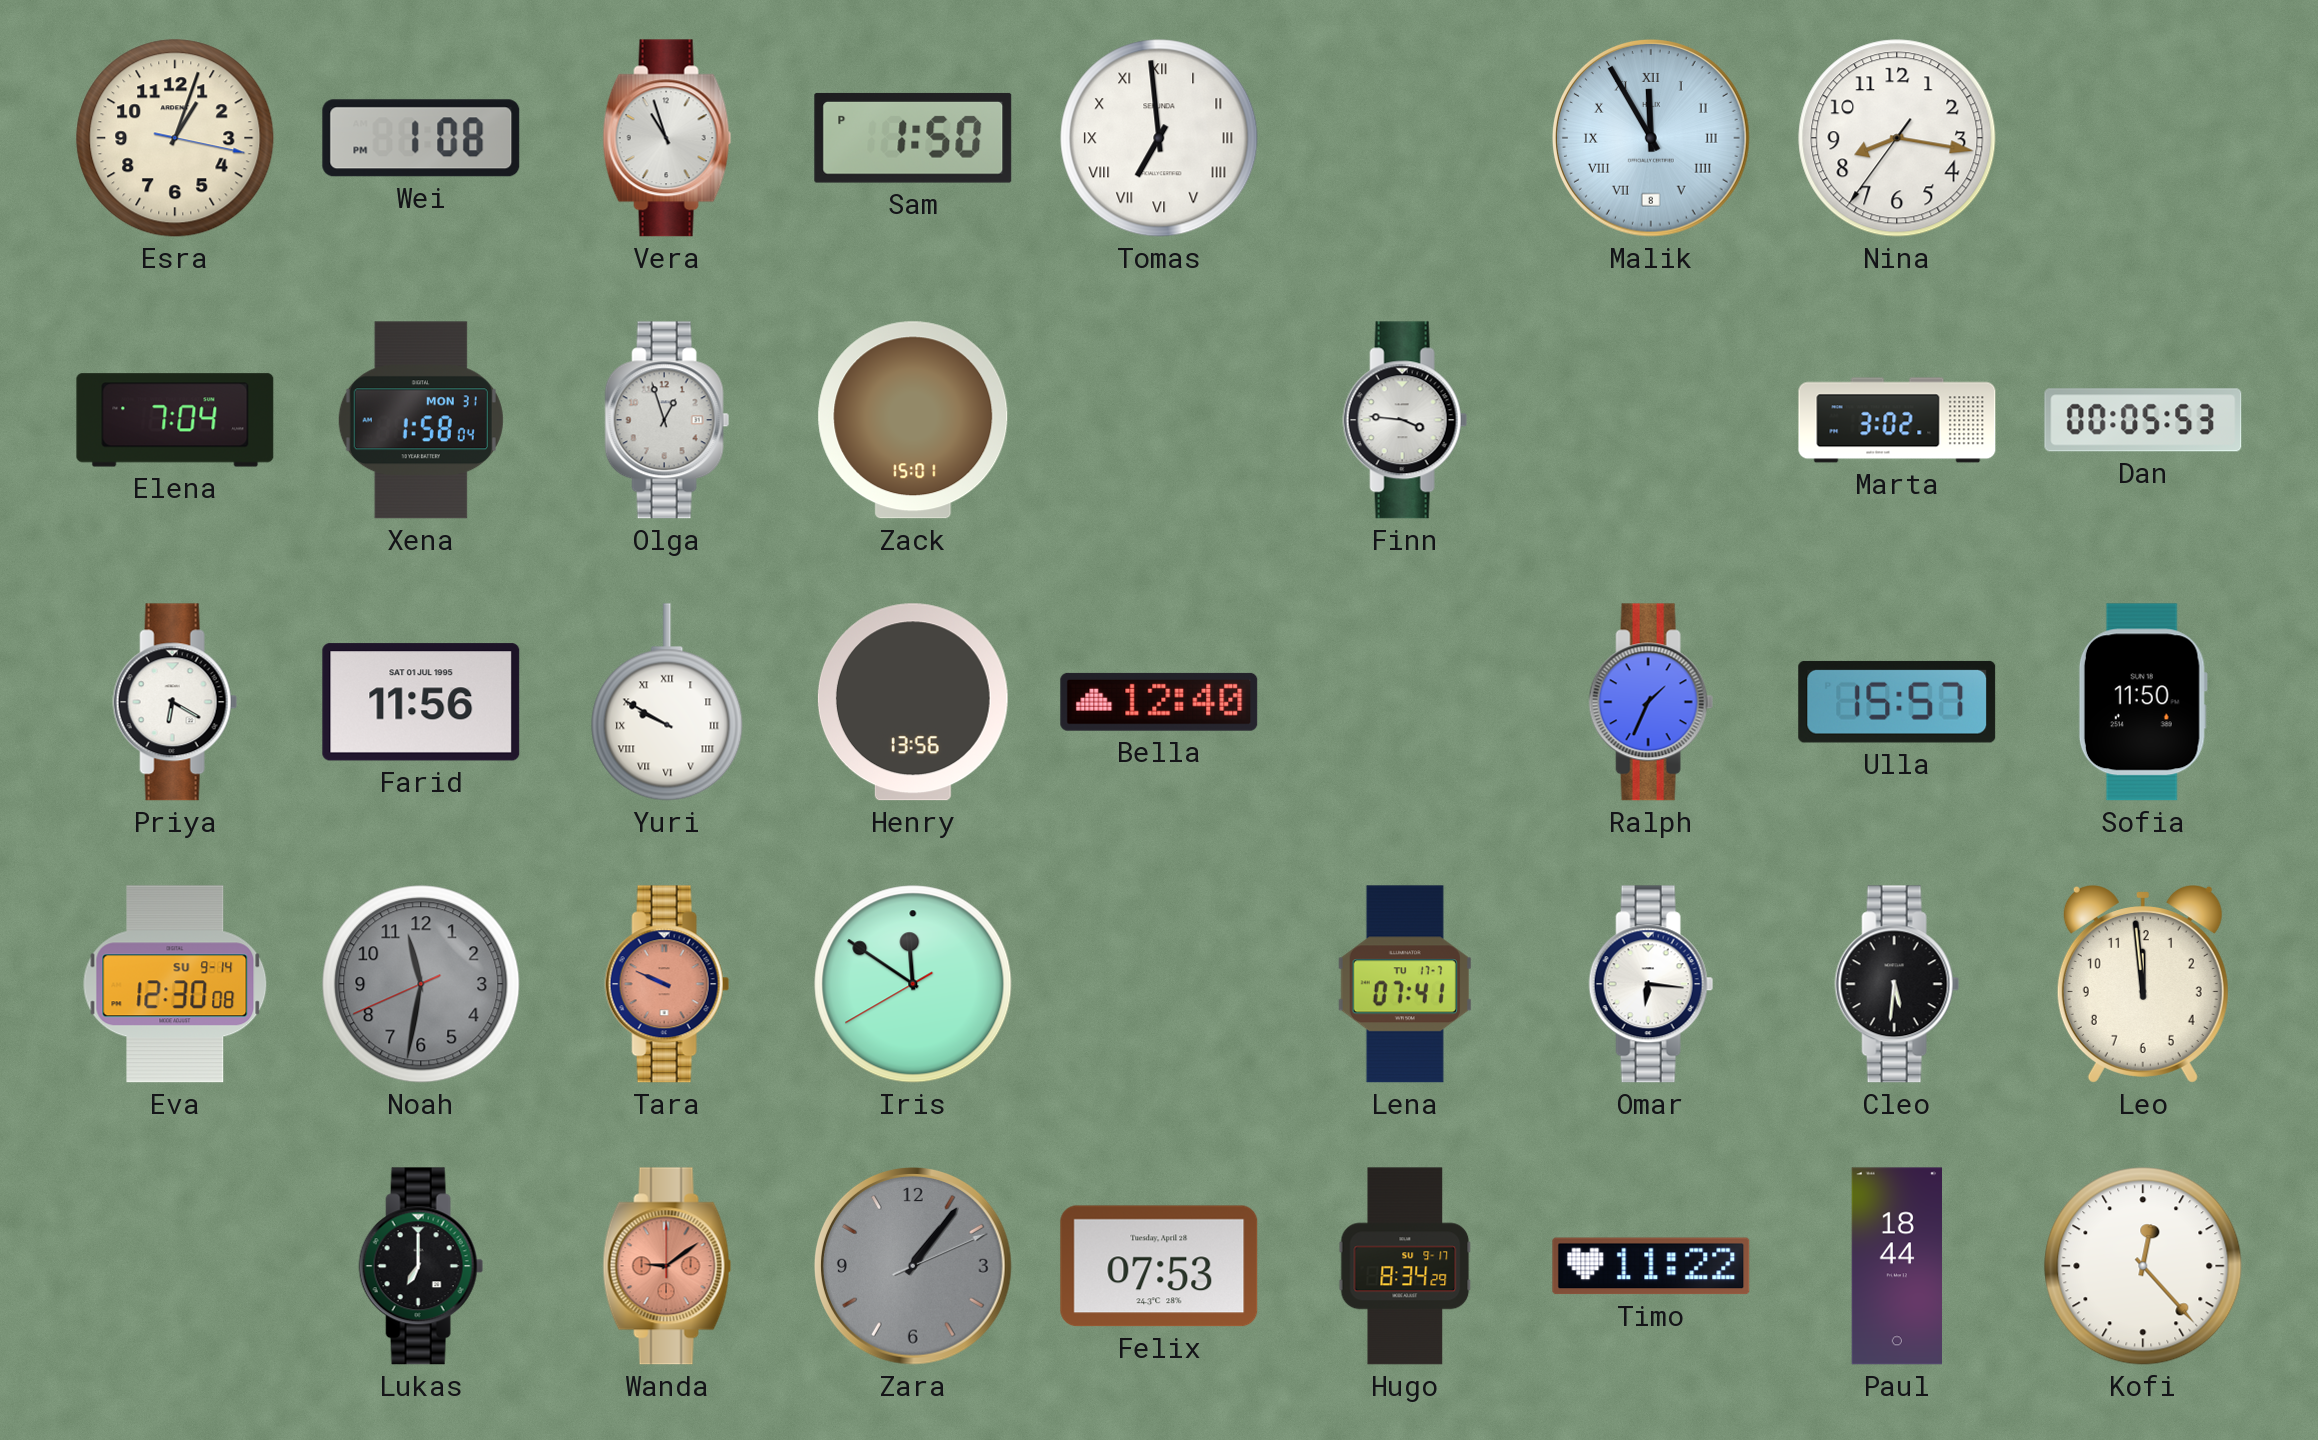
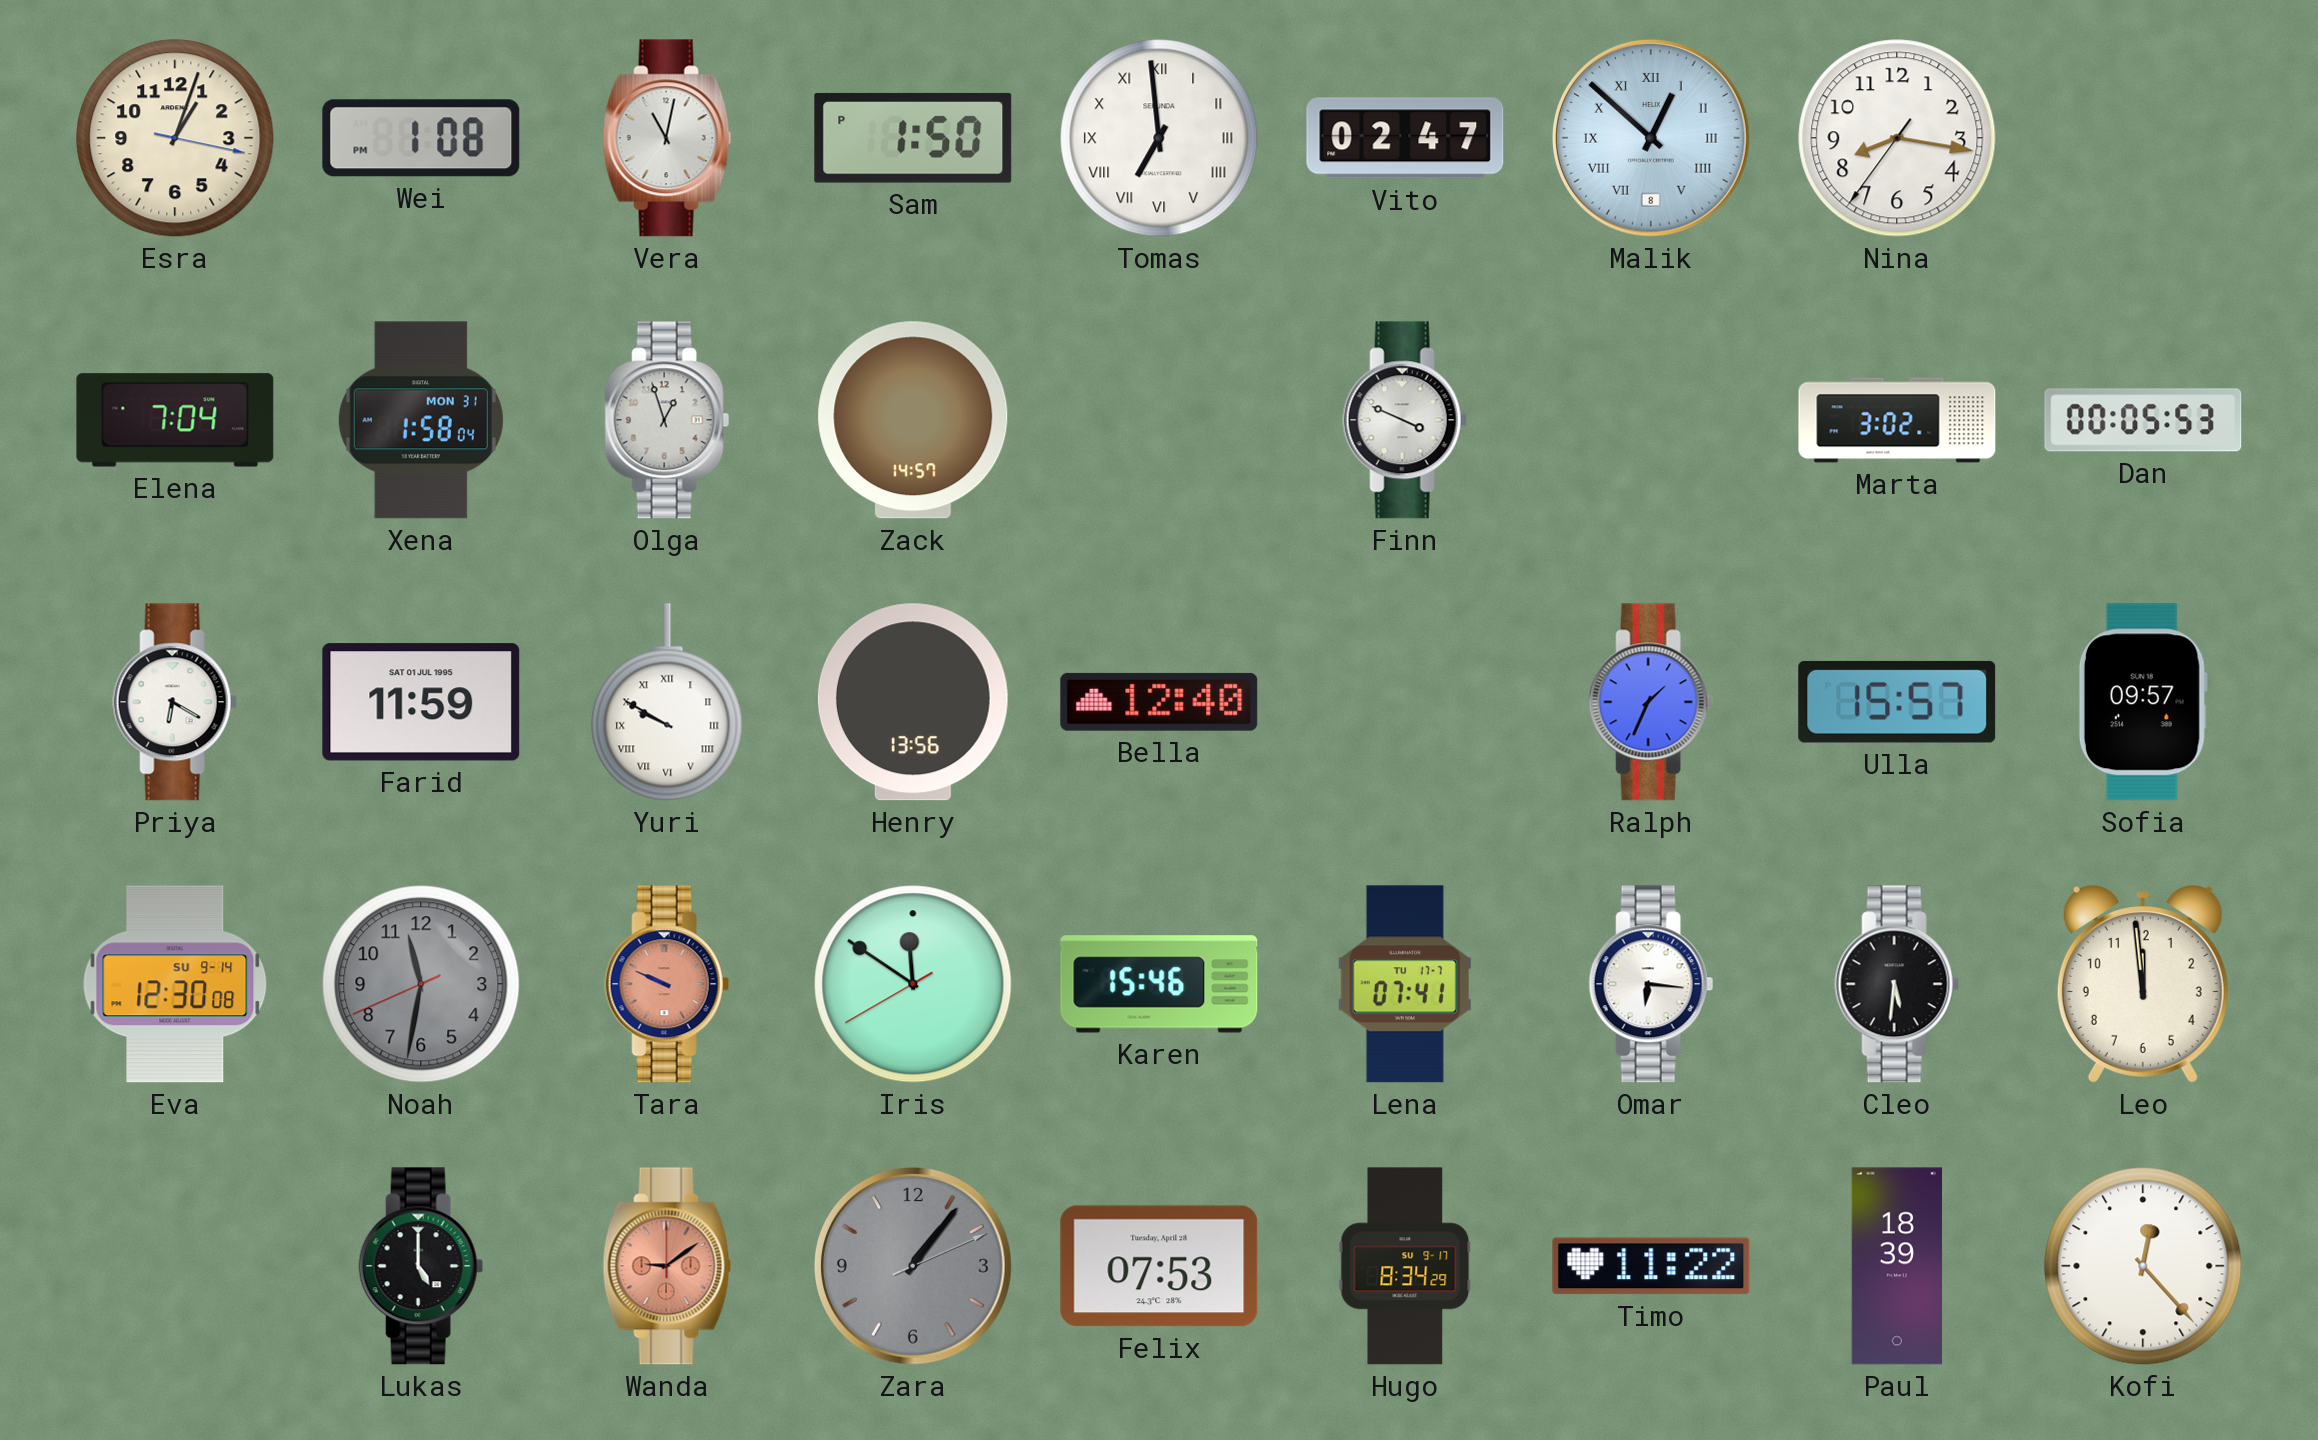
Vera: 10:57 -> 11:02
Vito: none -> 02:47
Malik: 11:55 -> 12:52
Zack: 15:01 -> 14:57
Finn: 3:46 -> 3:49
Farid: 11:56 -> 11:59
Sofia: 11:50 -> 09:57
Karen: none -> 15:46
Lukas: 7:00 -> 5:00
Paul: 18:44 -> 18:39
